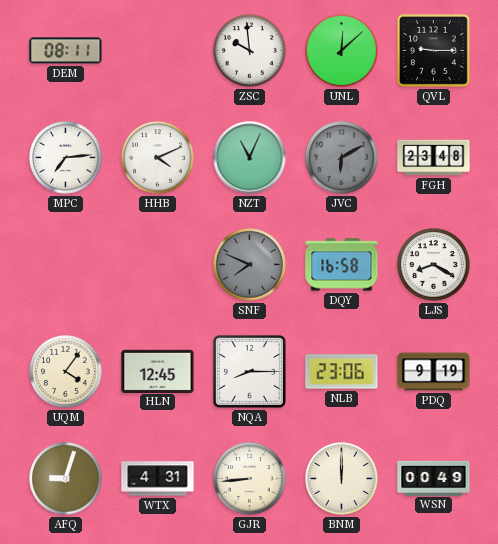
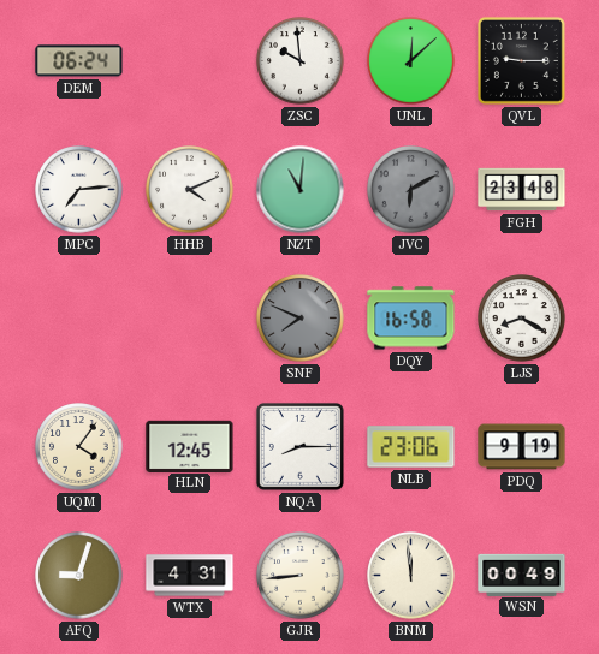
DEM: 08:11 -> 06:24
NZT: 11:04 -> 11:01
BNM: 12:00 -> 11:59
